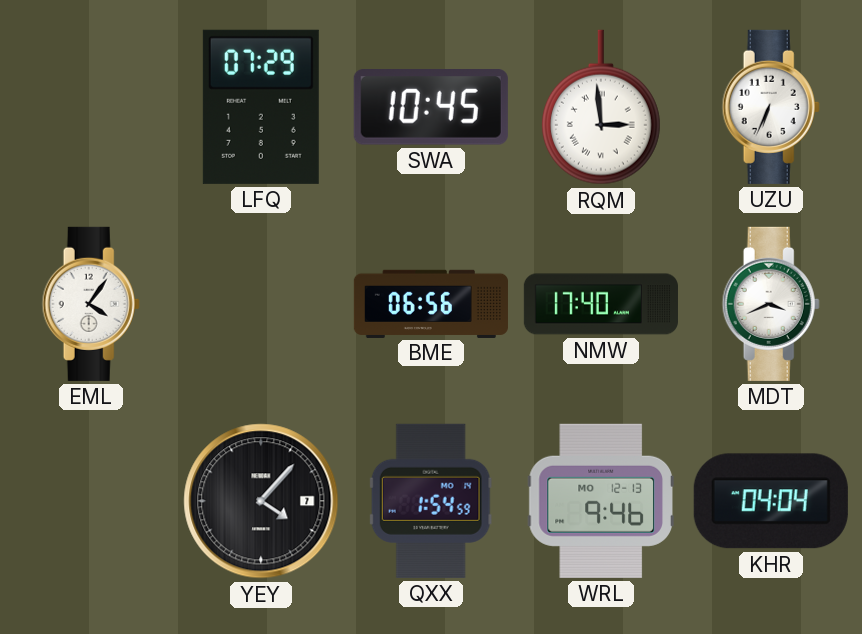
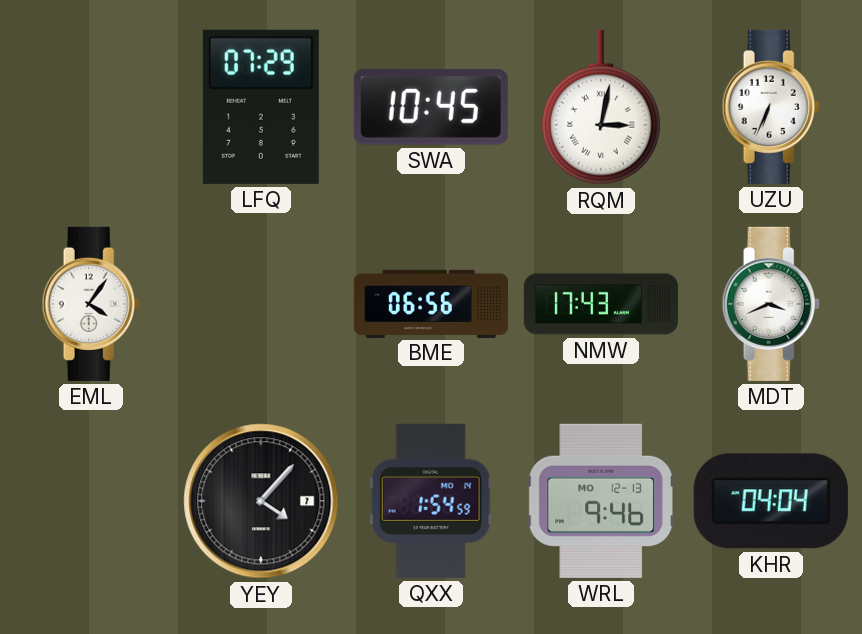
RQM: 2:59 -> 3:02
NMW: 17:40 -> 17:43
